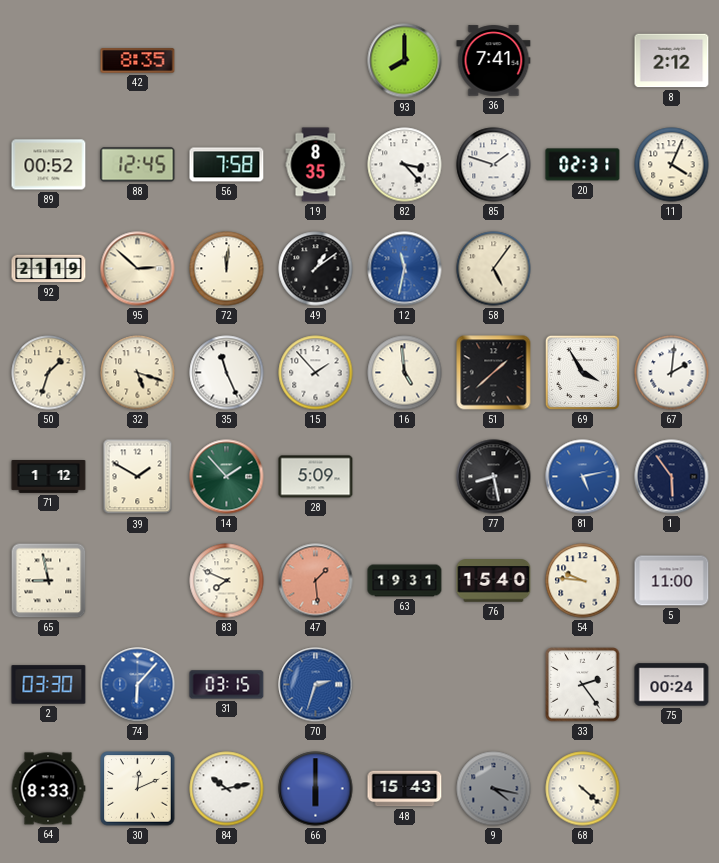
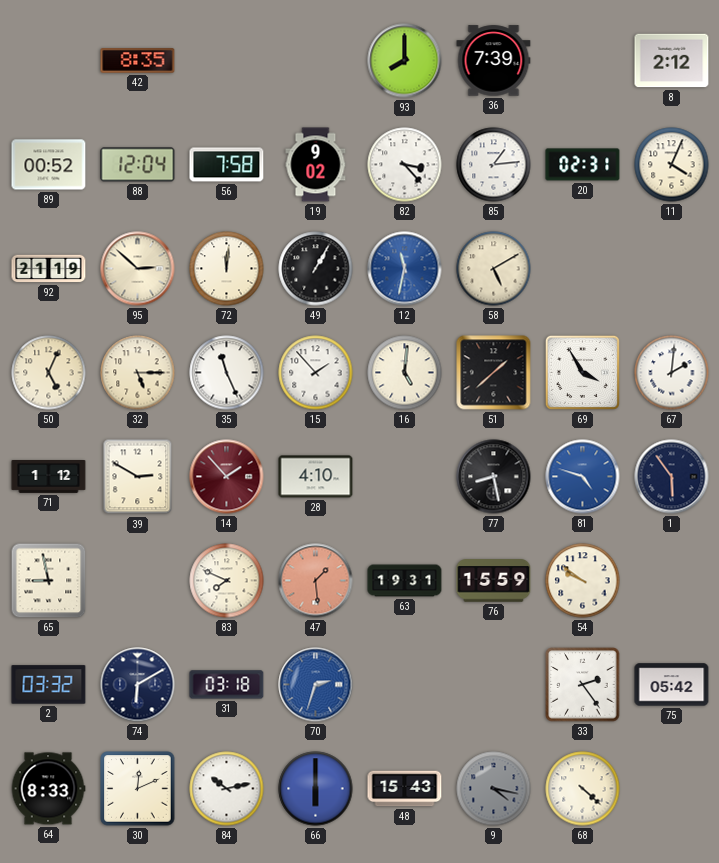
36: 7:41 -> 7:39
88: 12:45 -> 12:04
19: 8:35 -> 9:02
85: 1:48 -> 1:14
49: 1:09 -> 1:05
58: 5:06 -> 5:10
50: 1:33 -> 5:04
32: 5:18 -> 5:15
16: 4:59 -> 5:01
39: 1:50 -> 2:50
14 dial: green -> burgundy
28: 5:09 -> 4:10
81: 5:13 -> 4:48
76: 15:40 -> 15:59
54: 9:46 -> 9:51
5: 11:00 -> none
2: 03:30 -> 03:32
74: 6:07 -> 6:10
74 dial: blue -> navy
31: 03:15 -> 03:18
75: 00:24 -> 05:42
